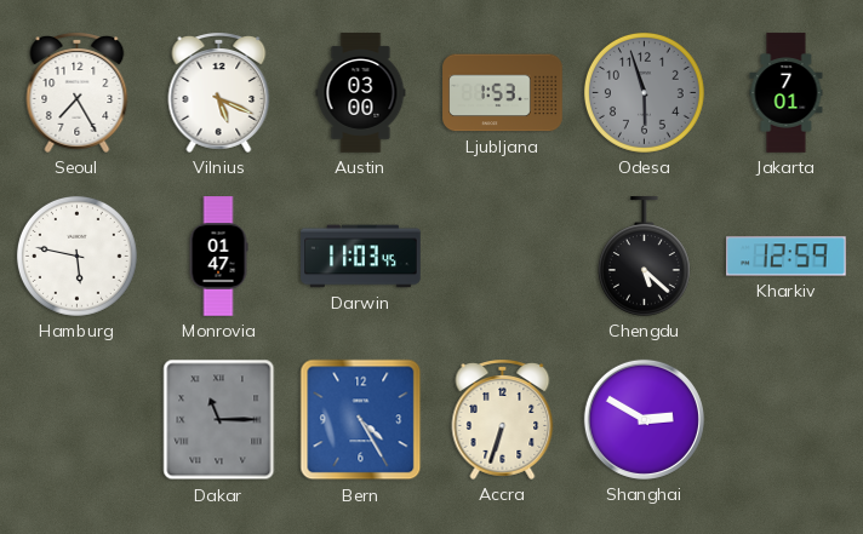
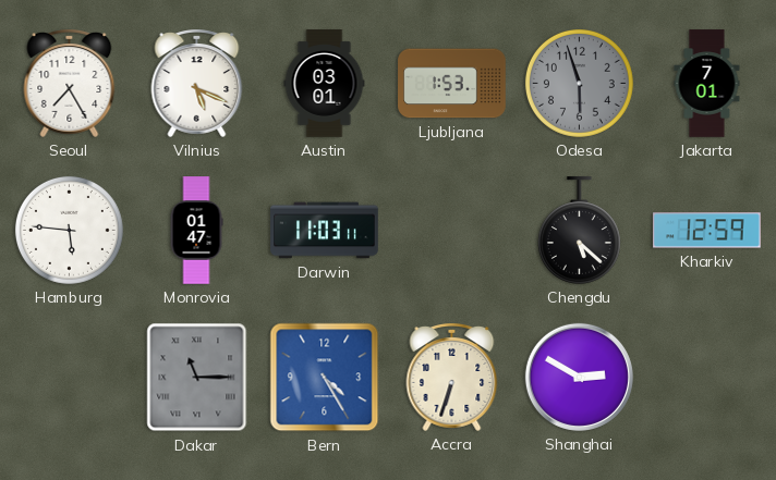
Austin: 03:00 -> 03:01
Hamburg: 5:47 -> 5:46
Darwin: 11:03:45 -> 11:03:11
